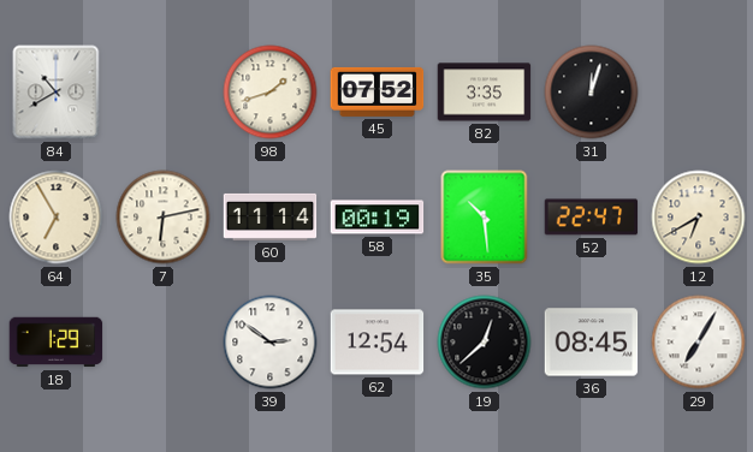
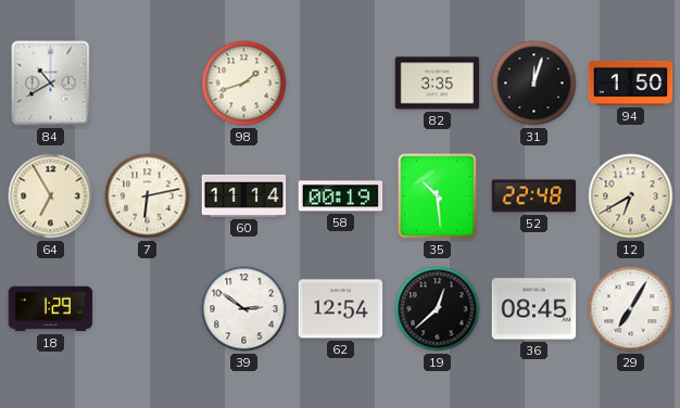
45: 07:52 -> none
94: none -> 1:50
52: 22:47 -> 22:48
